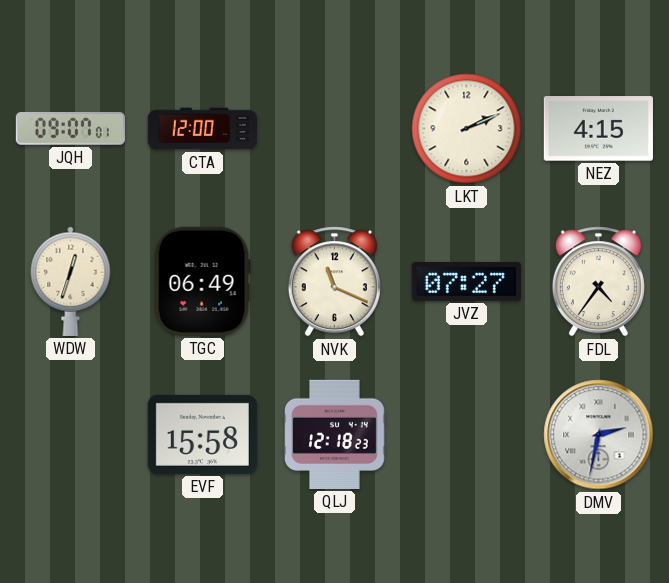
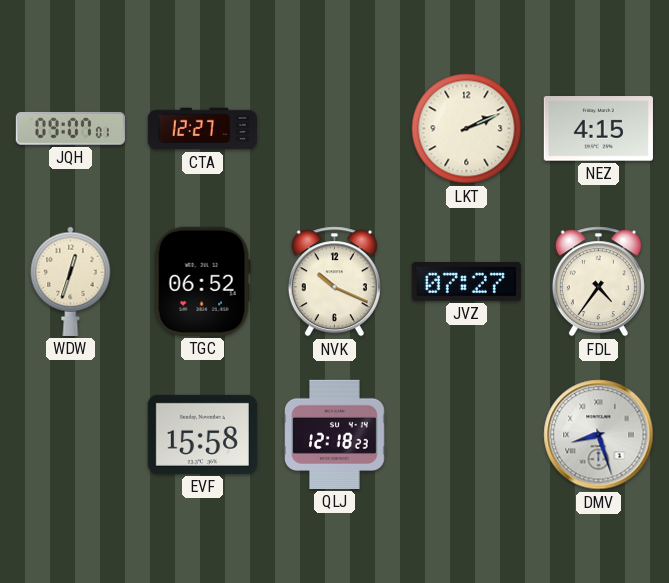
CTA: 12:00 -> 12:27
TGC: 06:49 -> 06:52
NVK: 11:19 -> 10:19
DMV: 2:32 -> 8:27
